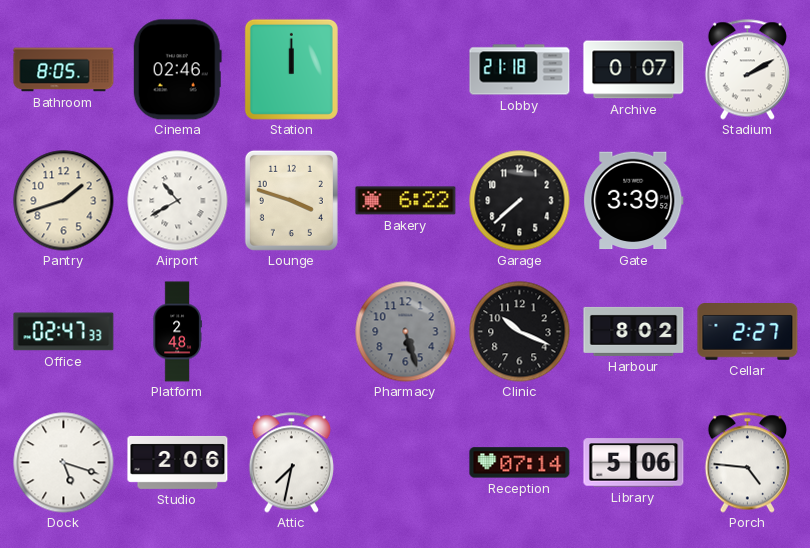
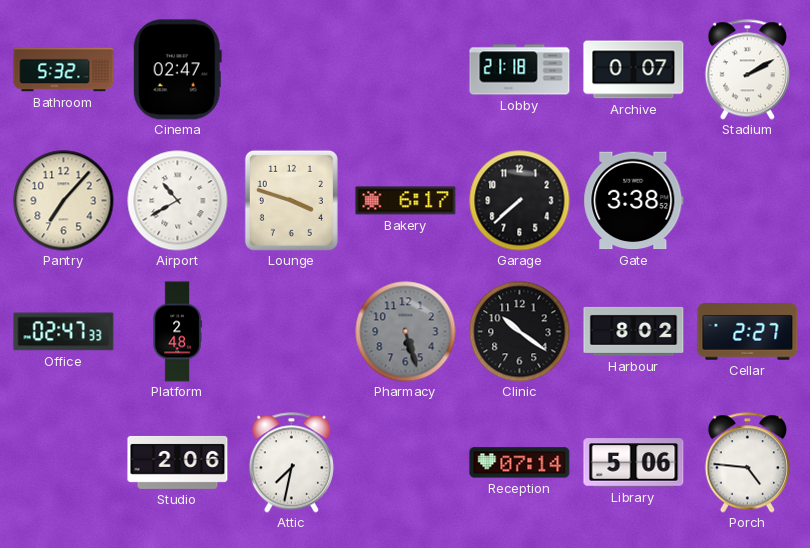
Bathroom: 8:05 -> 5:32
Cinema: 02:46 -> 02:47
Station: 12:00 -> none
Pantry: 1:42 -> 7:07
Bakery: 6:22 -> 6:17
Gate: 3:39 -> 3:38
Clinic: 10:19 -> 10:21
Dock: 5:18 -> none
